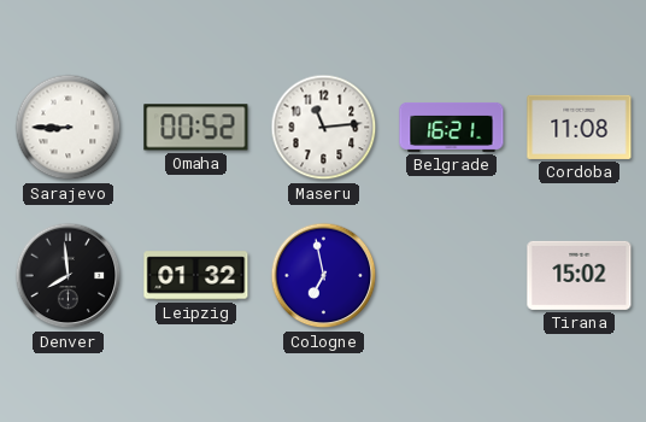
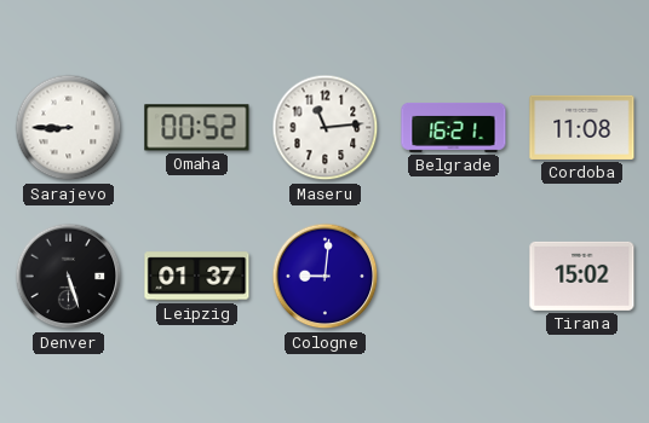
Denver: 7:59 -> 5:27
Leipzig: 01:32 -> 01:37
Cologne: 6:58 -> 9:01
